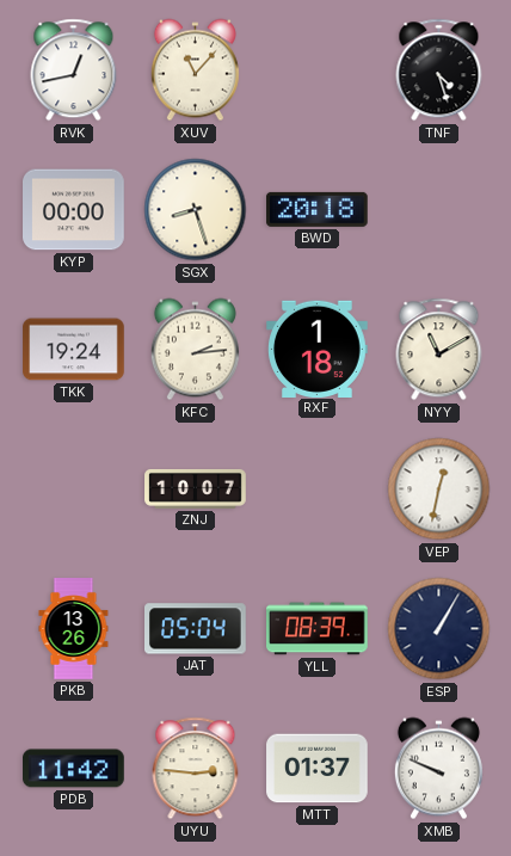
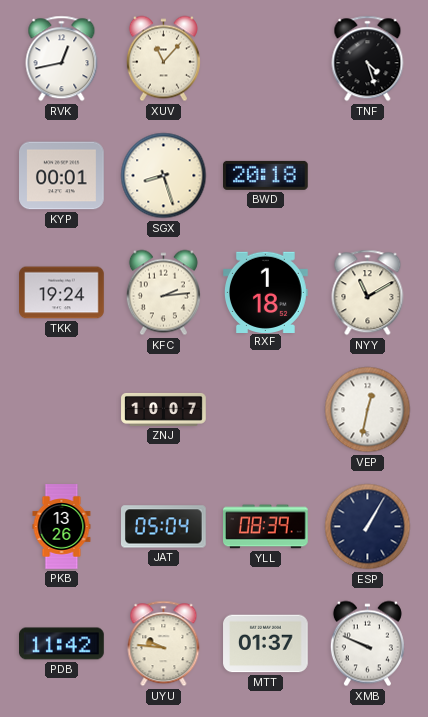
KYP: 00:00 -> 00:01
UYU: 2:46 -> 9:46
